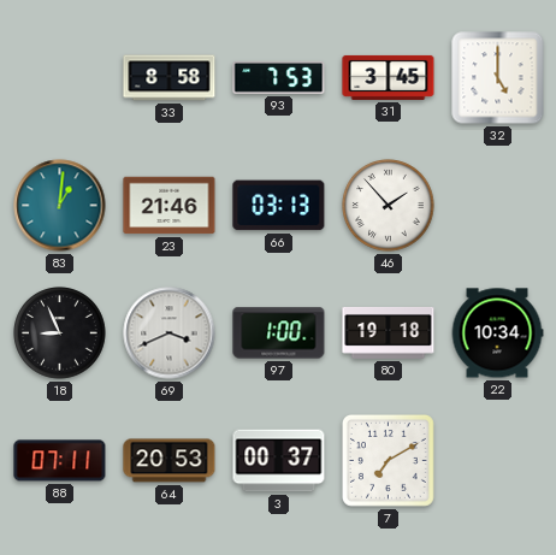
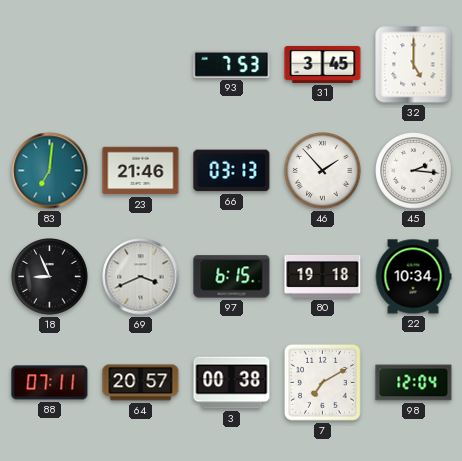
33: 8:58 -> none
83: 1:01 -> 7:01
45: none -> 2:16
97: 1:00 -> 6:15
64: 20:53 -> 20:57
3: 00:37 -> 00:38
98: none -> 12:04
